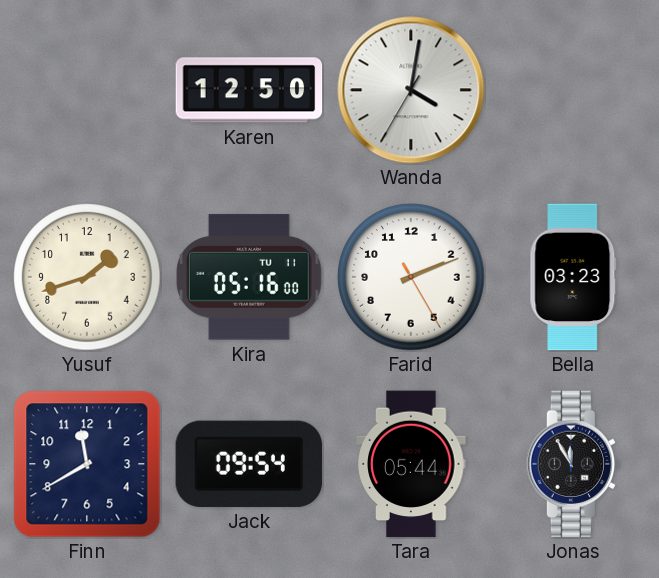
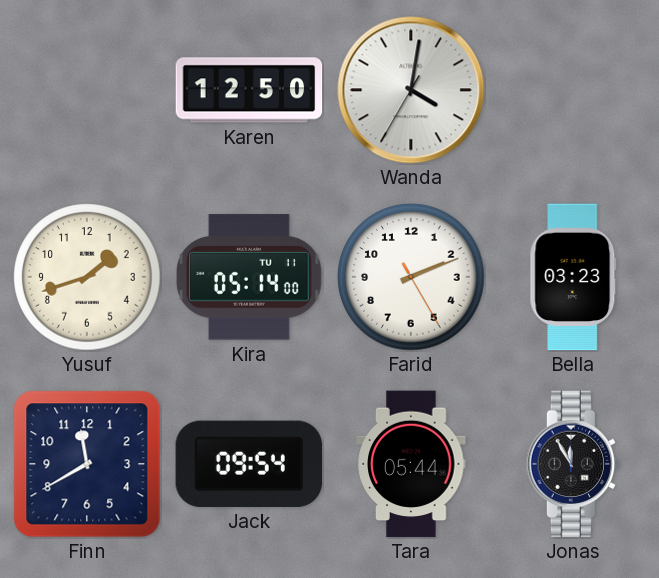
Kira: 05:16 -> 05:14
